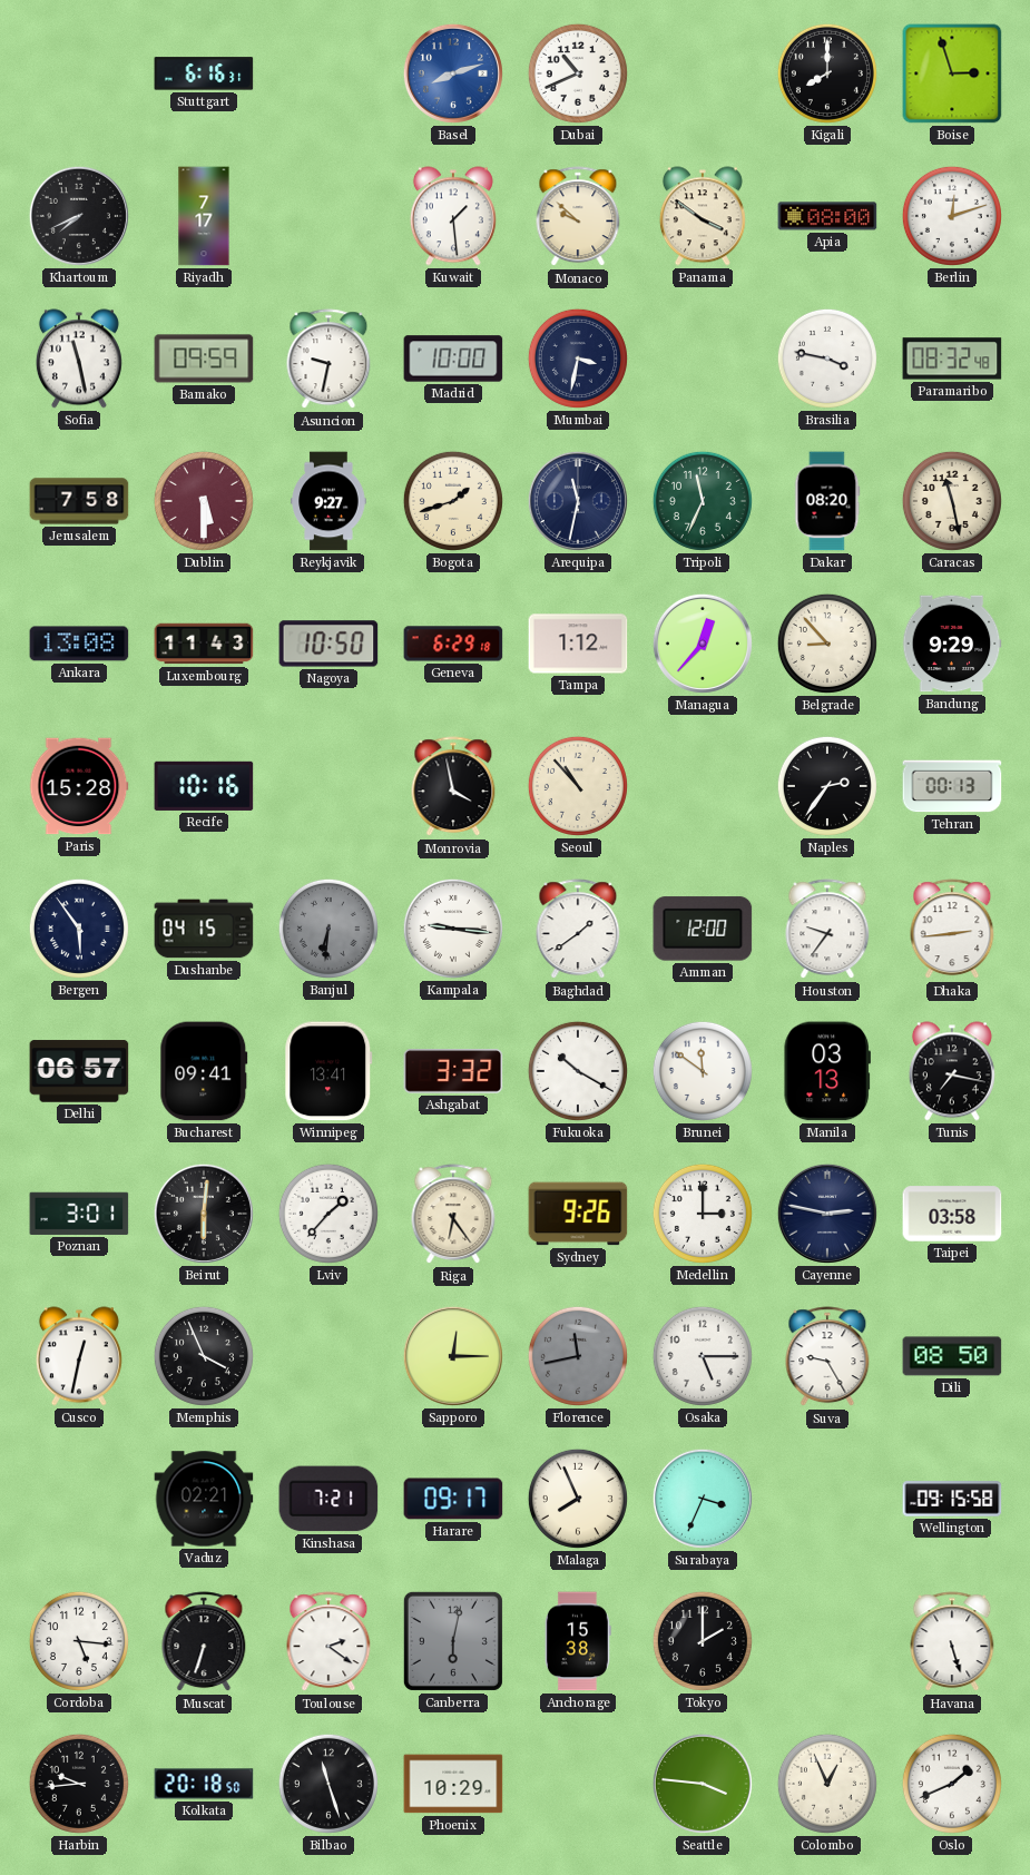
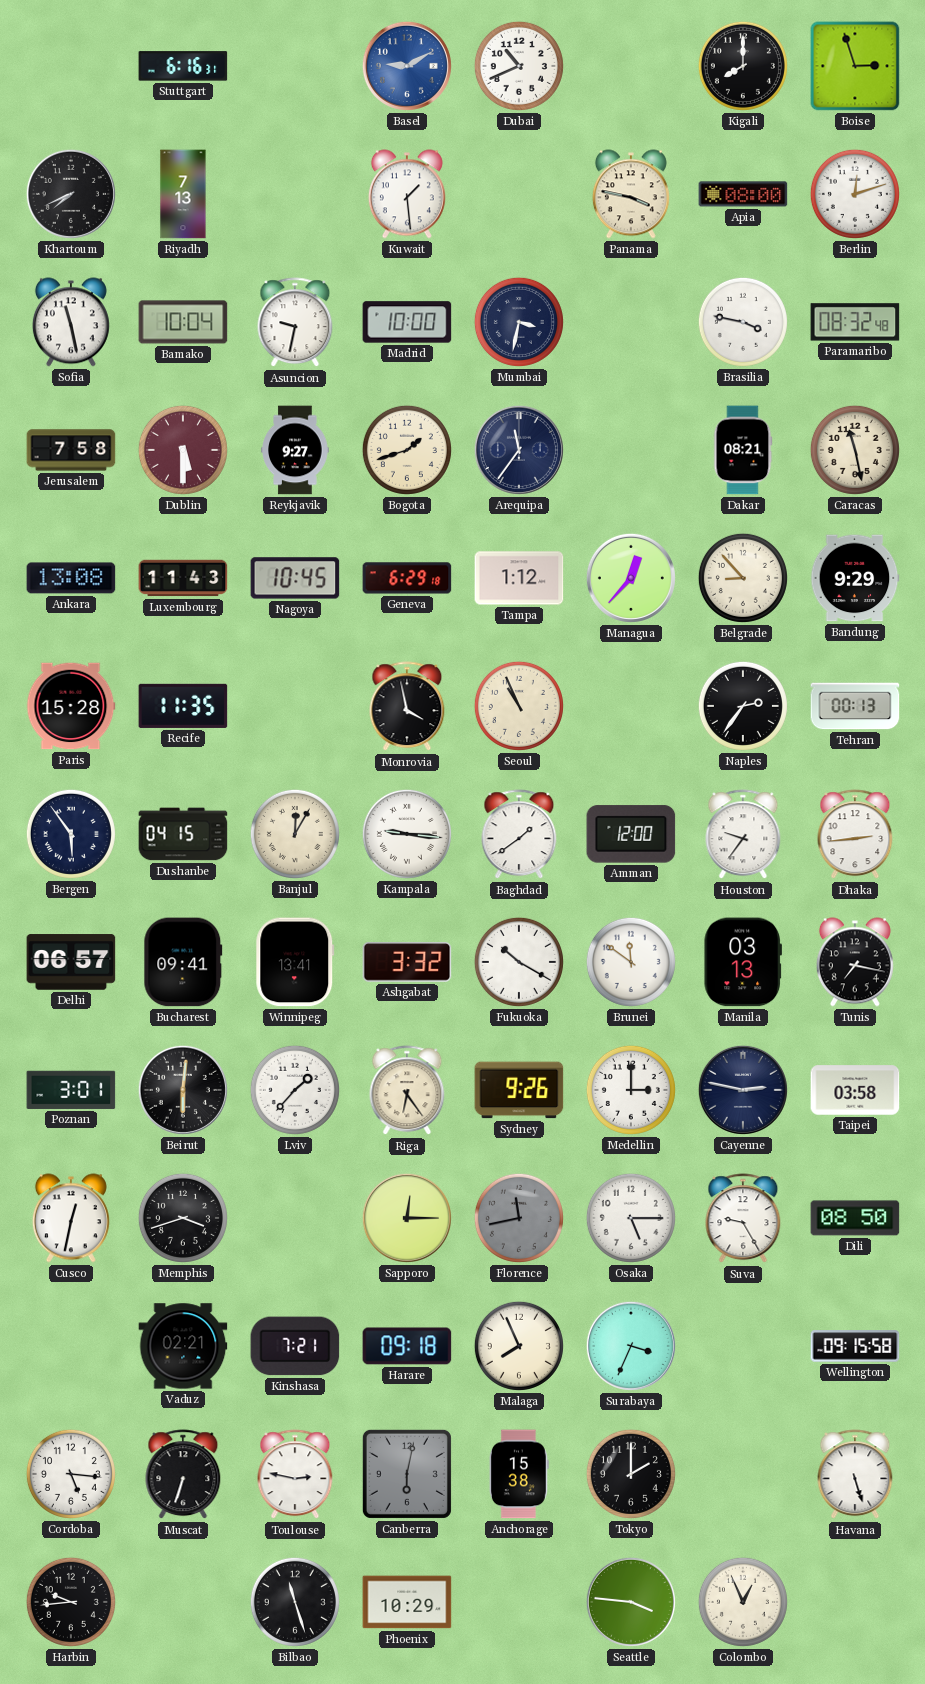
Basel: 8:12 -> 9:10
Riyadh: 7:17 -> 7:13
Monaco: 9:52 -> none
Panama: 3:51 -> 3:47
Bamako: 09:59 -> 10:04
Arequipa: 11:32 -> 11:36
Tripoli: 11:34 -> none
Dakar: 08:20 -> 08:21
Nagoya: 10:50 -> 10:45
Recife: 10:16 -> 11:35
Seoul: 10:53 -> 10:56
Banjul: 6:31 -> 12:05
Banjul dial: grey -> cream
Memphis: 3:56 -> 3:42
Harare: 09:17 -> 09:18
Toulouse: 2:21 -> 2:47
Kolkata: 20:18 -> none
Oslo: 1:41 -> none
